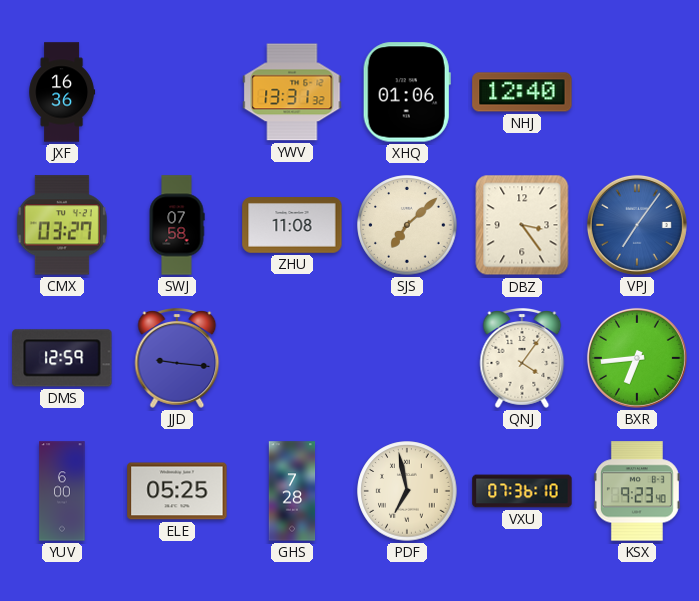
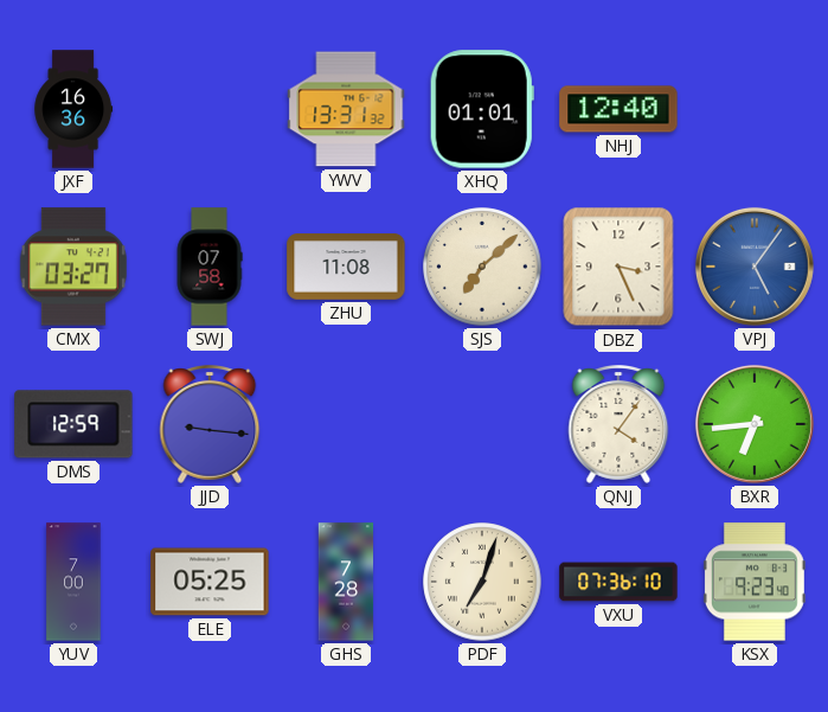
XHQ: 01:06 -> 01:01
DBZ: 3:24 -> 3:26
VPJ: 7:06 -> 5:06
YUV: 6:00 -> 7:00
PDF: 6:58 -> 7:03
